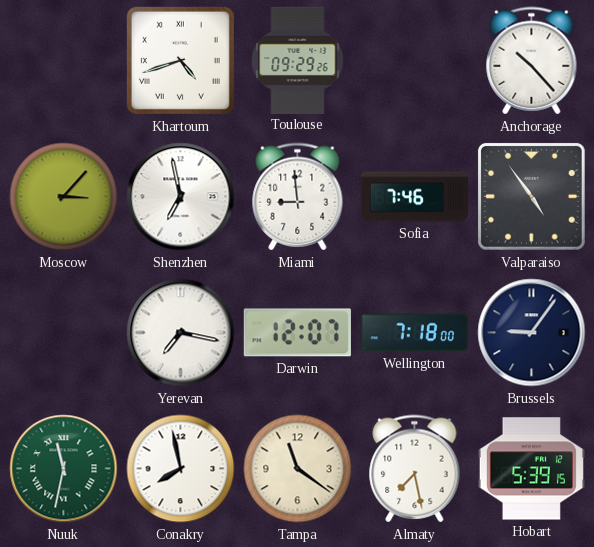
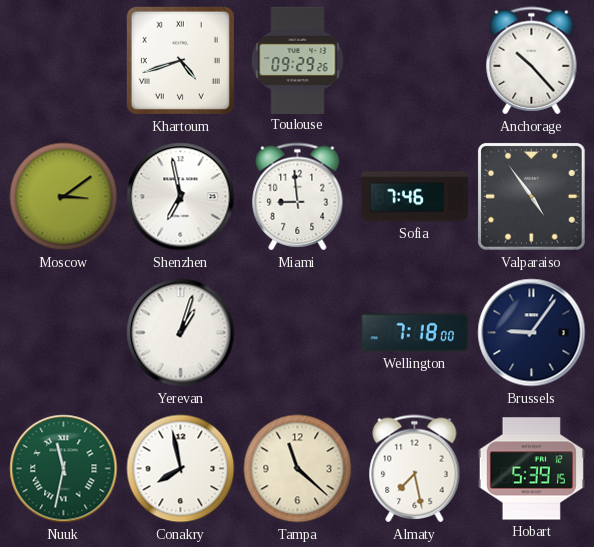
Moscow: 3:07 -> 3:09
Yerevan: 7:17 -> 1:03
Darwin: 12:07 -> none
Tampa: 11:21 -> 11:22
